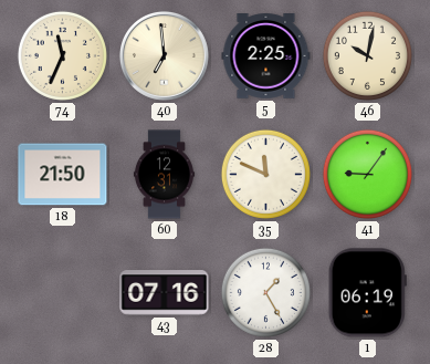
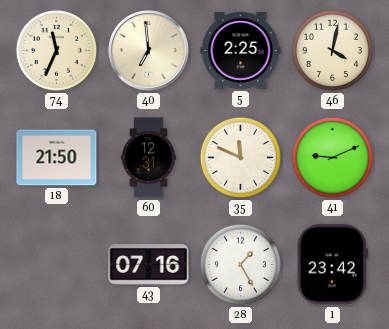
46: 10:02 -> 4:02
41: 9:06 -> 9:11
1: 06:19 -> 23:42
